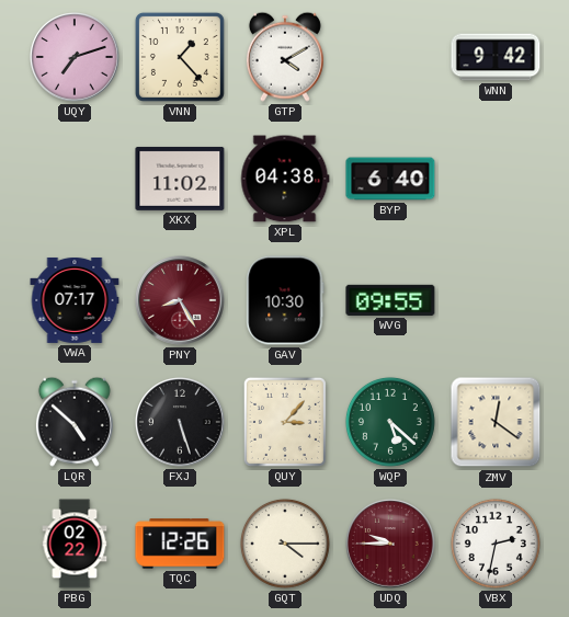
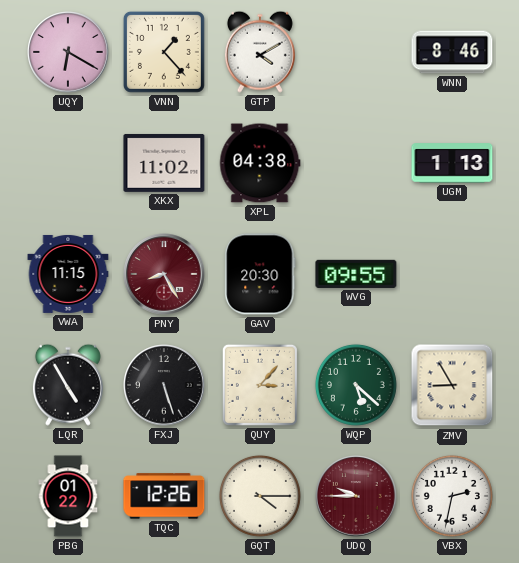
UQY: 7:12 -> 6:20
WNN: 9:42 -> 8:46
BYP: 6:40 -> none
UGM: none -> 1:13
VWA: 07:17 -> 11:15
GAV: 10:30 -> 20:30
LQR: 4:52 -> 4:55
ZMV: 12:21 -> 8:55
PBG: 02:22 -> 01:22
